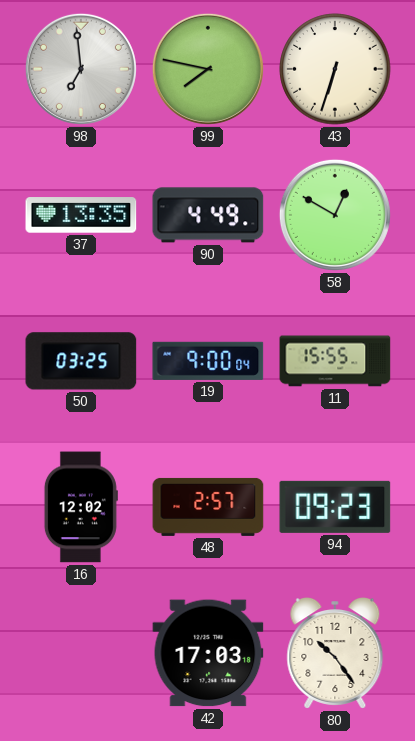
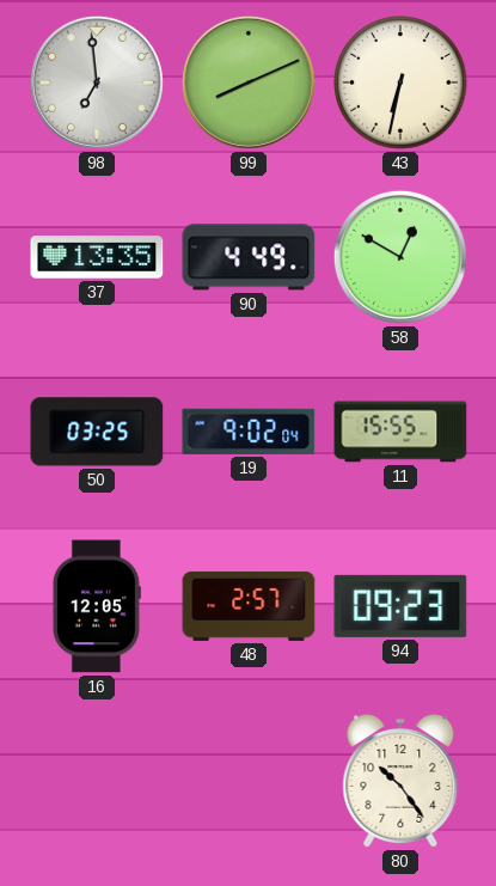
99: 7:47 -> 8:11
43: 6:33 -> 6:32
19: 9:00 -> 9:02
16: 12:02 -> 12:05
42: 17:03 -> none
